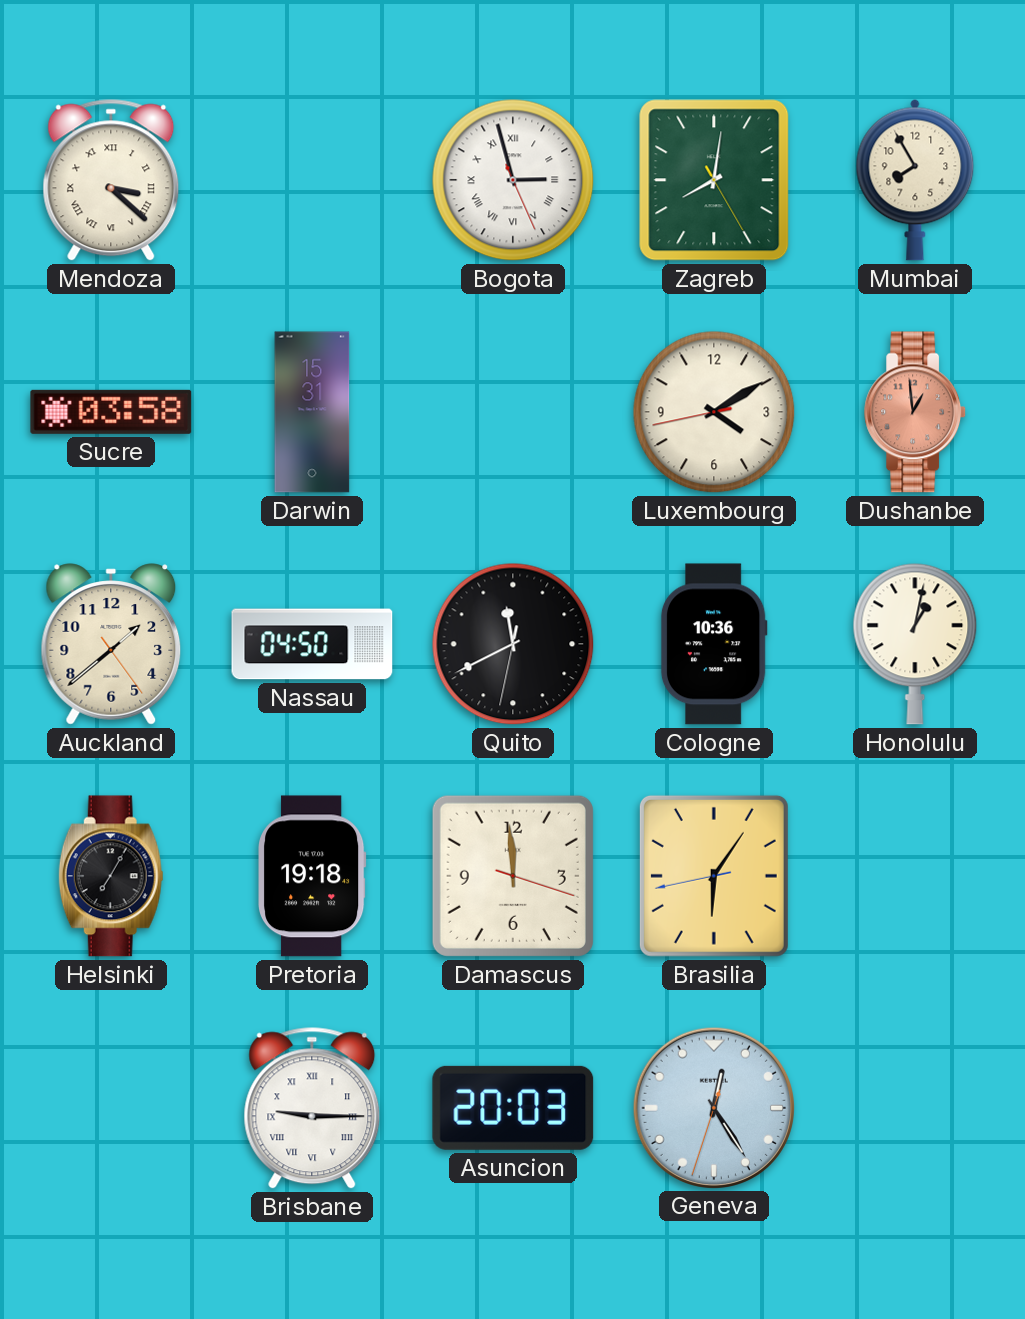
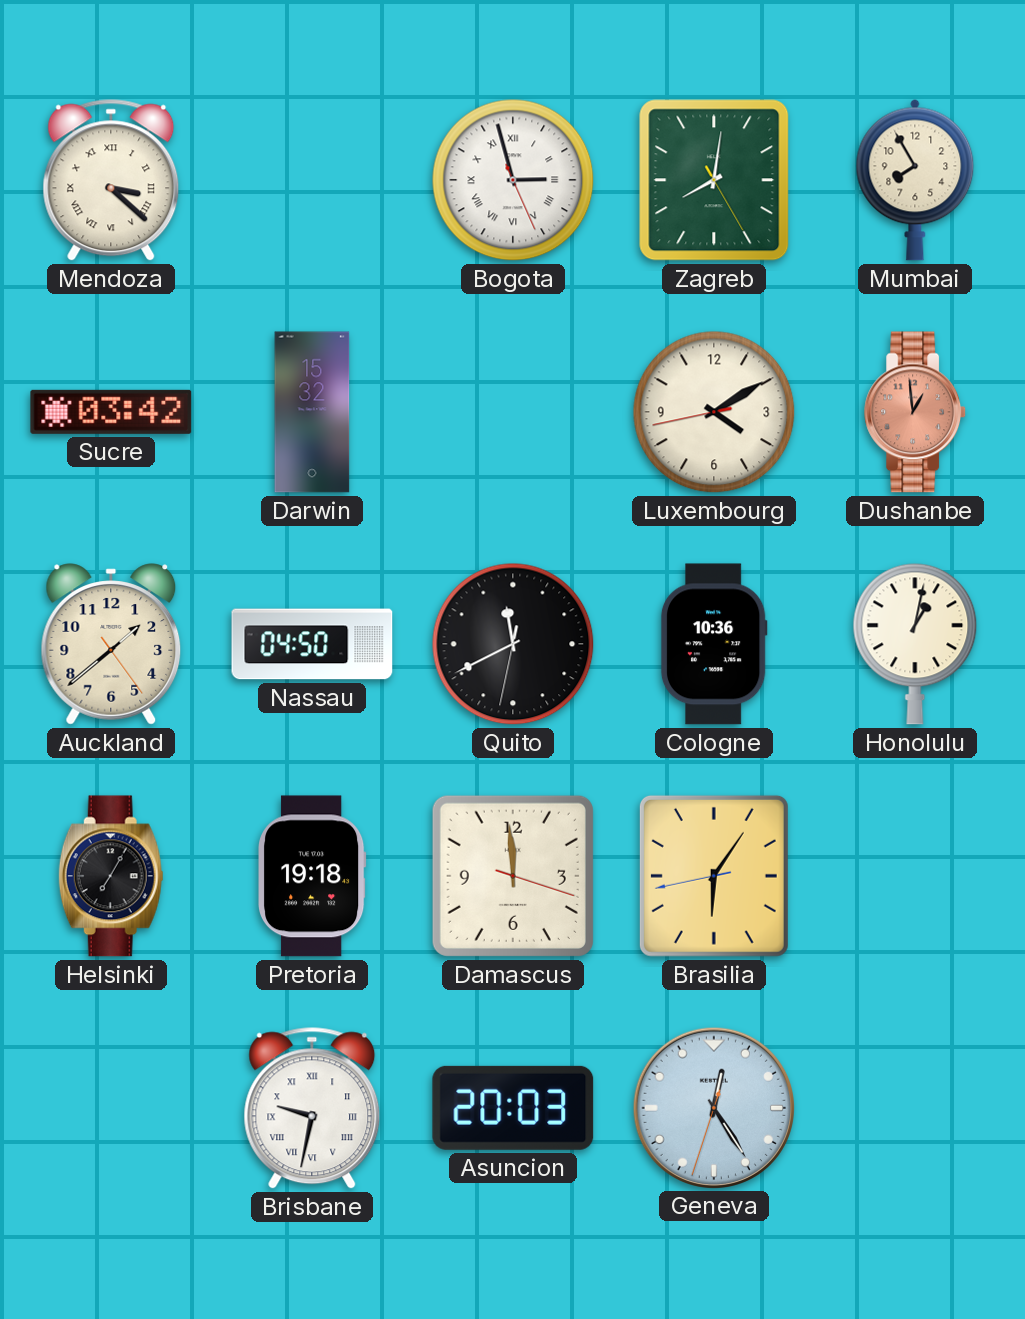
Sucre: 03:58 -> 03:42
Darwin: 15:31 -> 15:32
Brisbane: 9:15 -> 9:32
